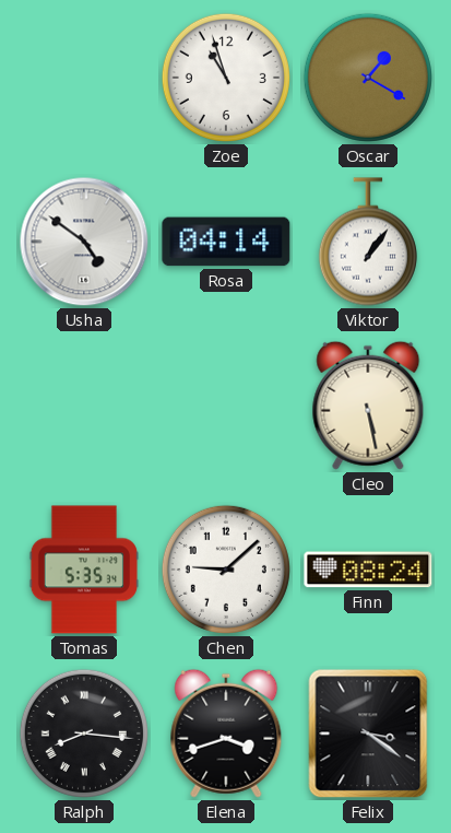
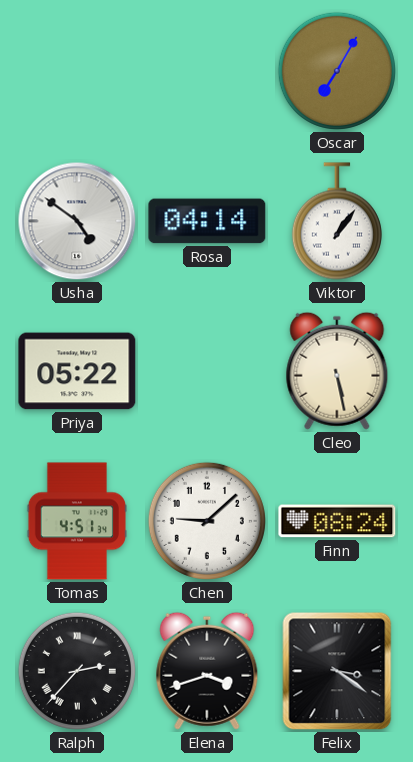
Zoe: 10:57 -> none
Oscar: 1:20 -> 7:05
Priya: none -> 05:22
Tomas: 5:35 -> 4:51
Ralph: 8:16 -> 2:37
